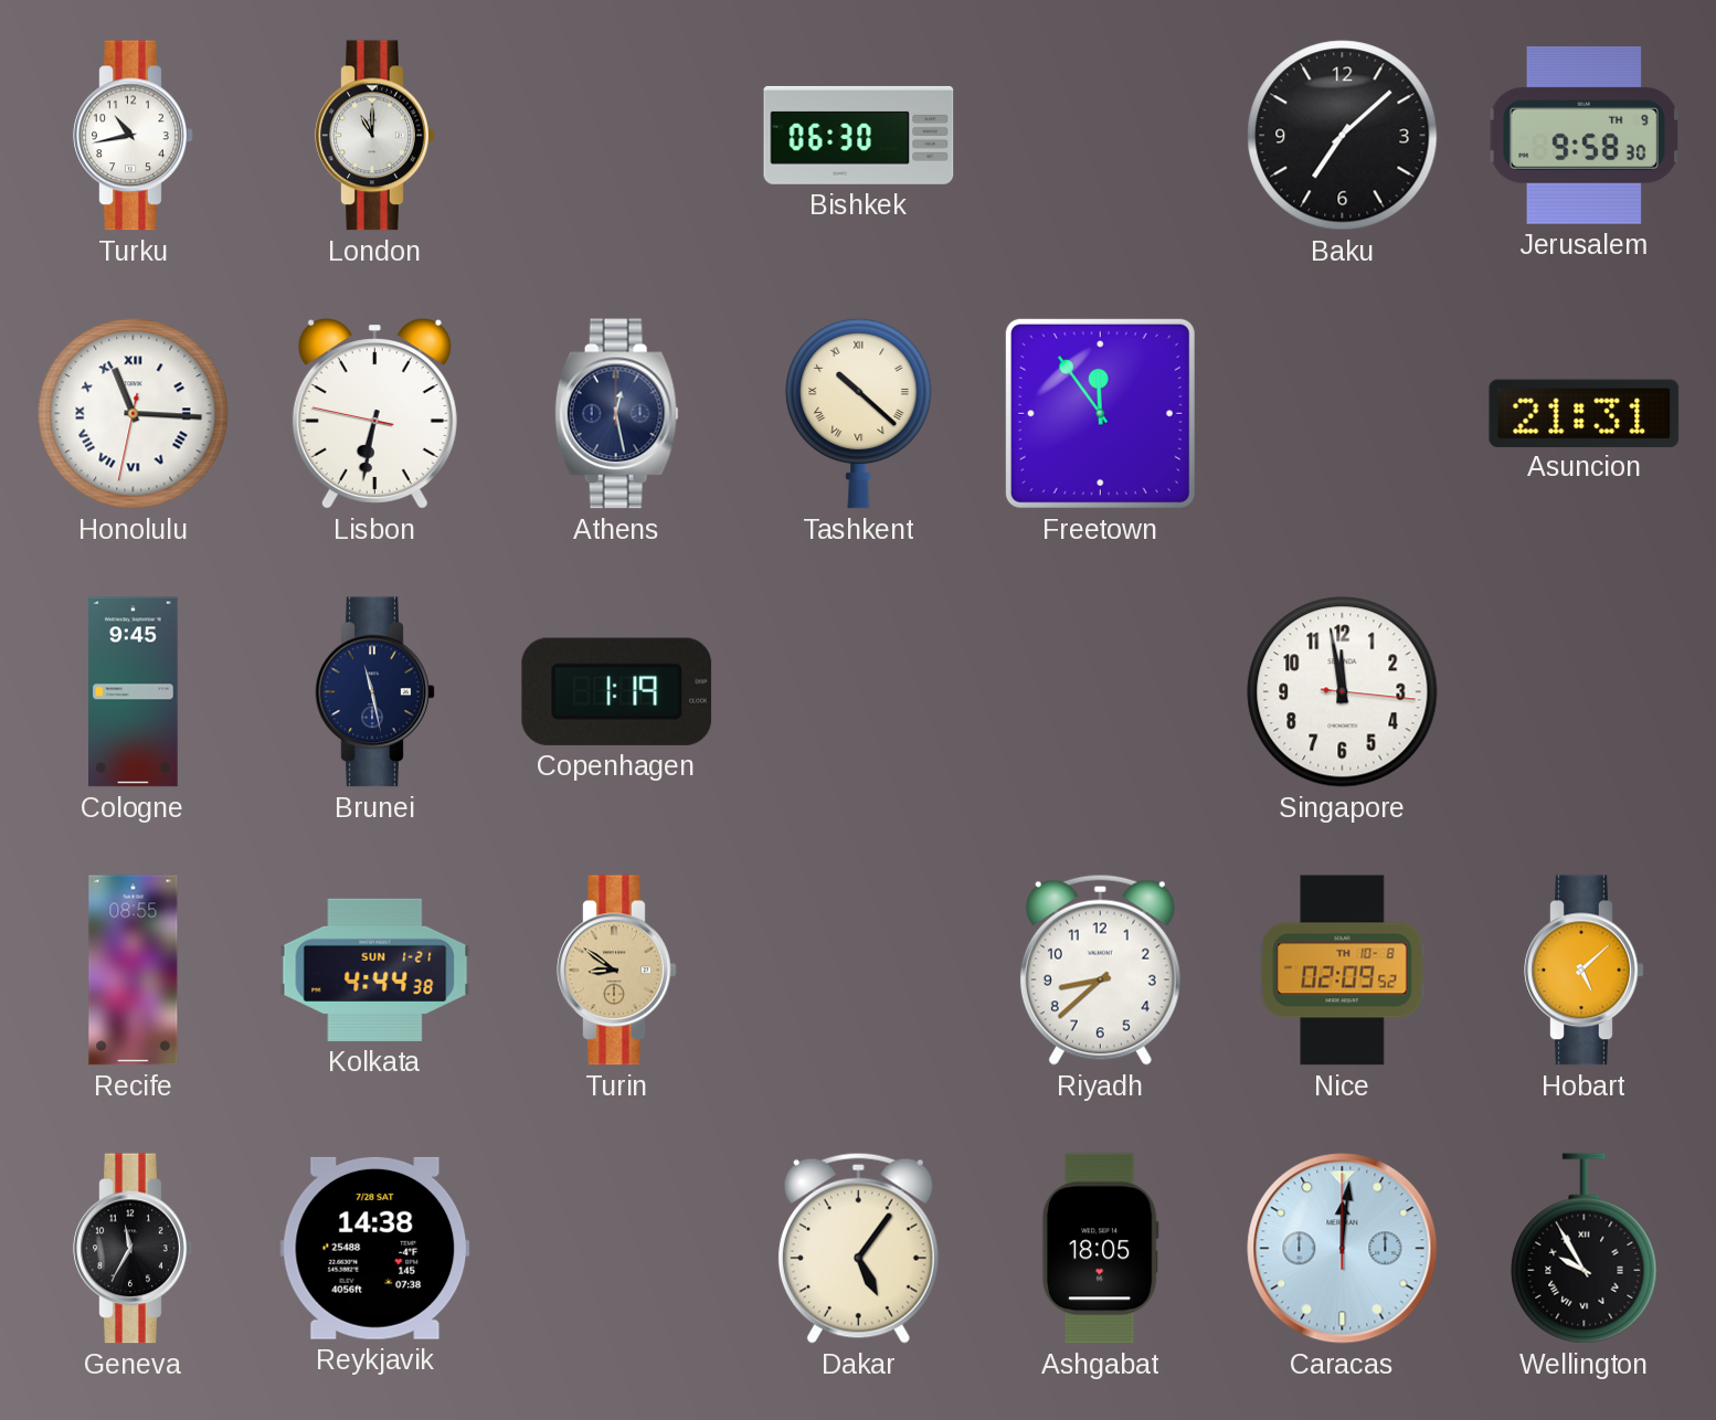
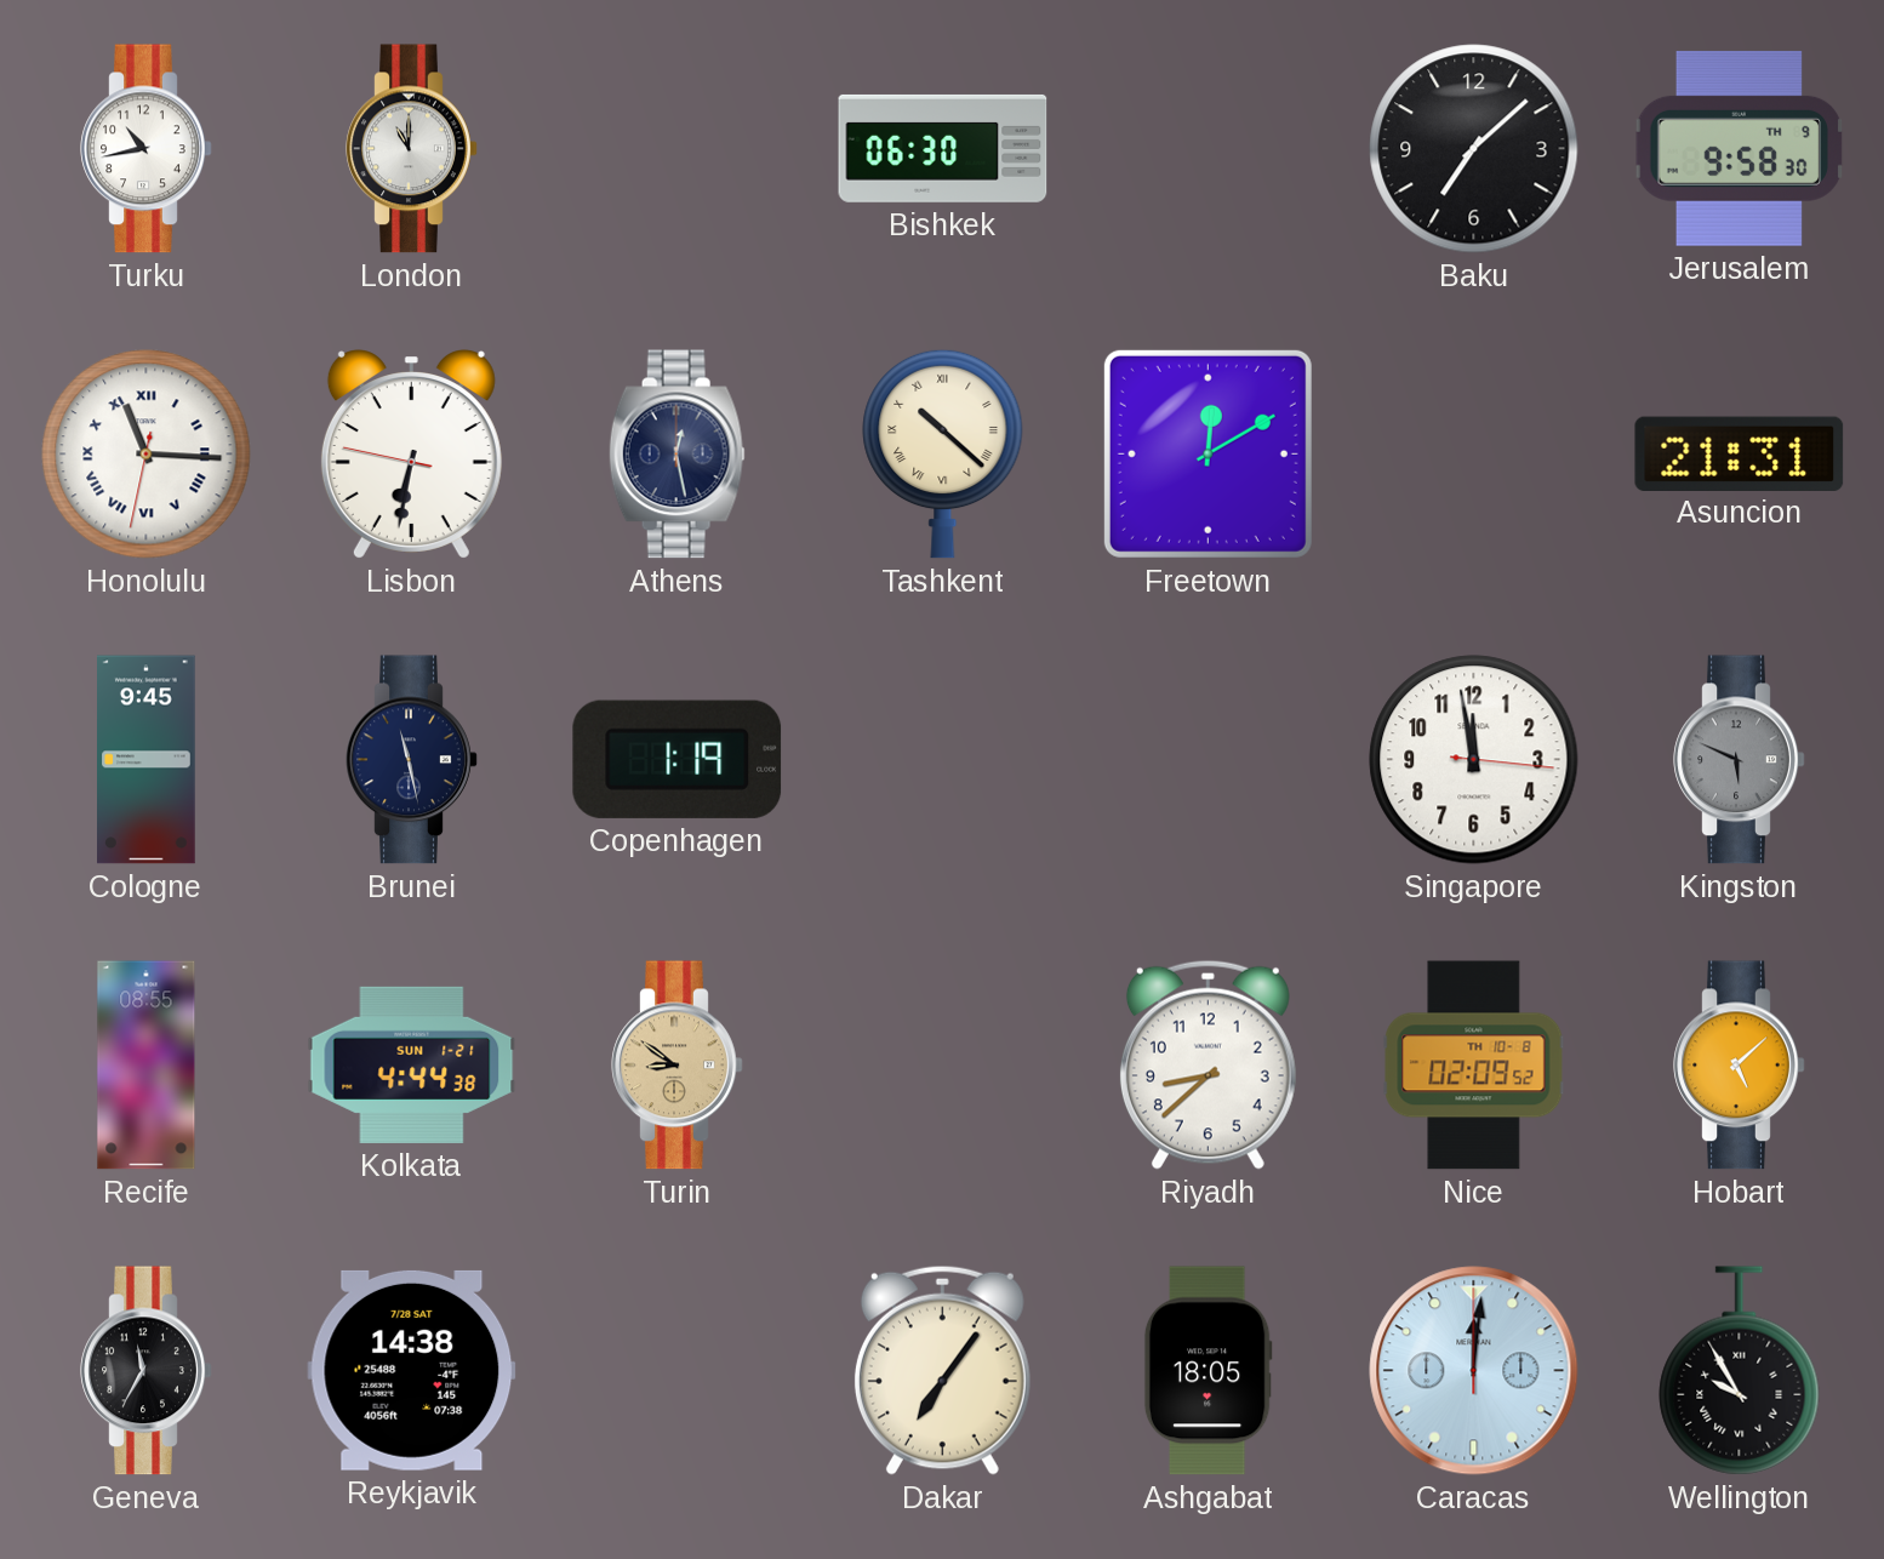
Freetown: 11:54 -> 12:10
Kingston: none -> 5:49
Dakar: 5:06 -> 7:06
